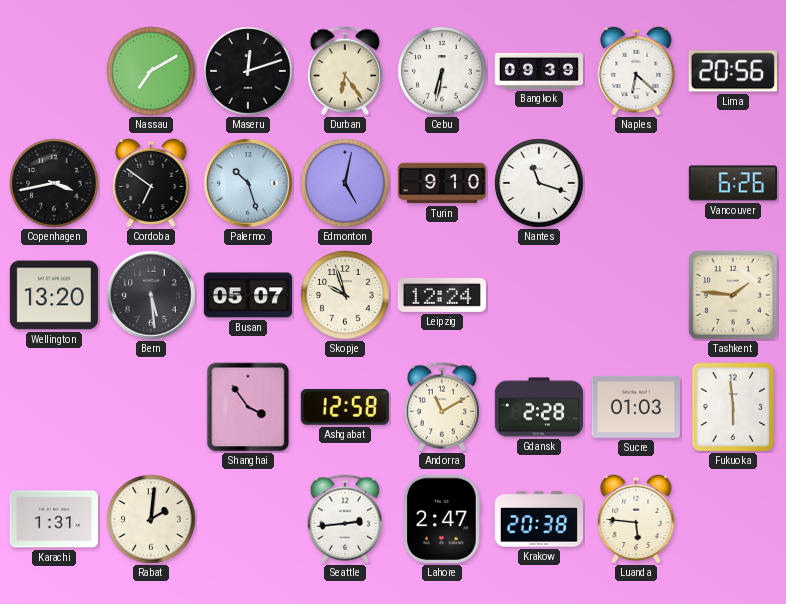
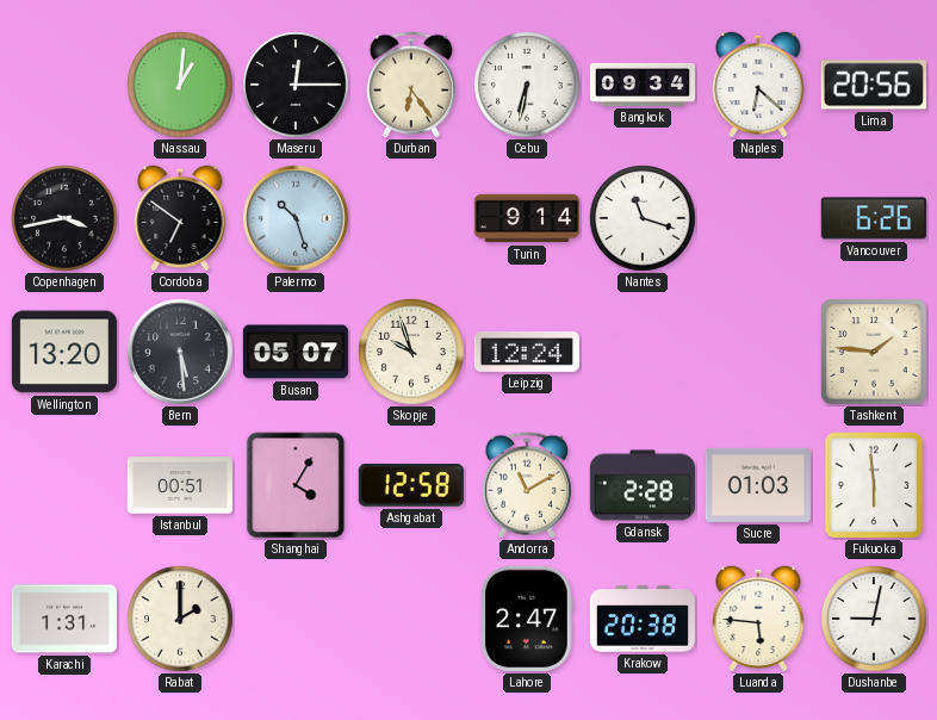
Nassau: 7:10 -> 1:01
Maseru: 12:12 -> 12:15
Bangkok: 09:39 -> 09:34
Edmonton: 5:02 -> none
Turin: 9:10 -> 9:14
Istanbul: none -> 00:51
Shanghai: 3:54 -> 4:05
Rabat: 2:01 -> 2:00
Seattle: 2:44 -> none
Dushanbe: none -> 9:02
